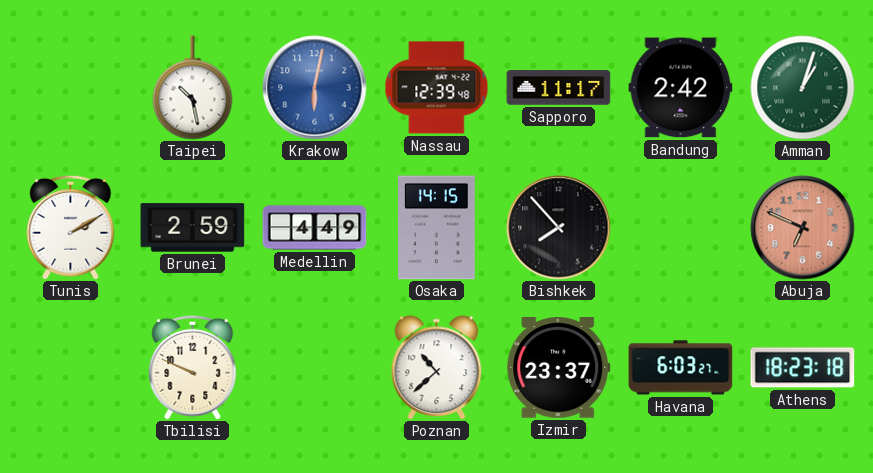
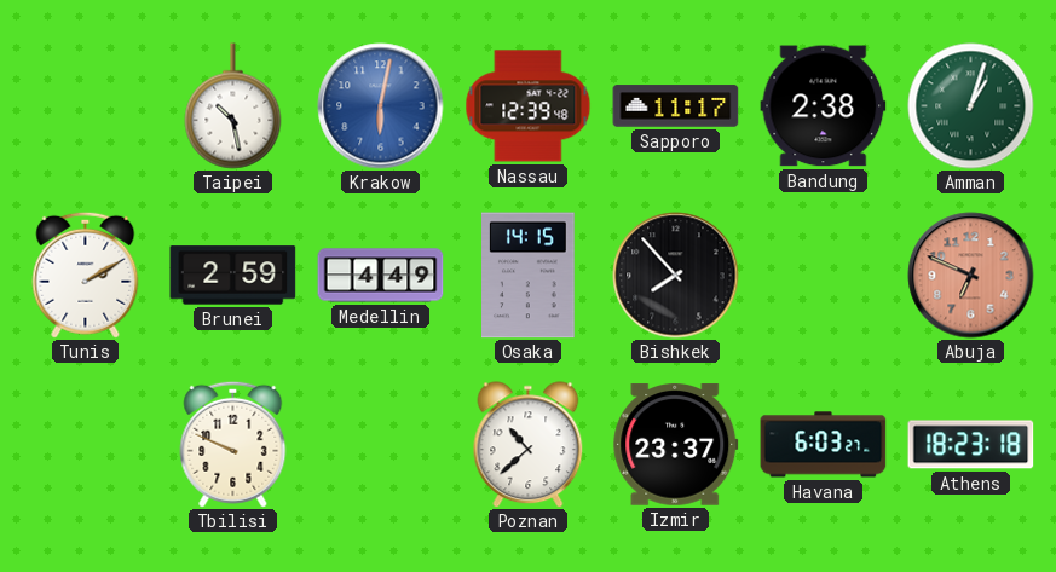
Bandung: 2:42 -> 2:38
